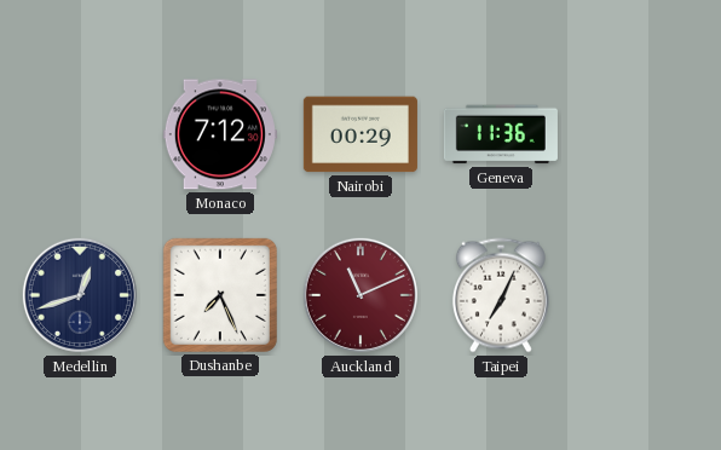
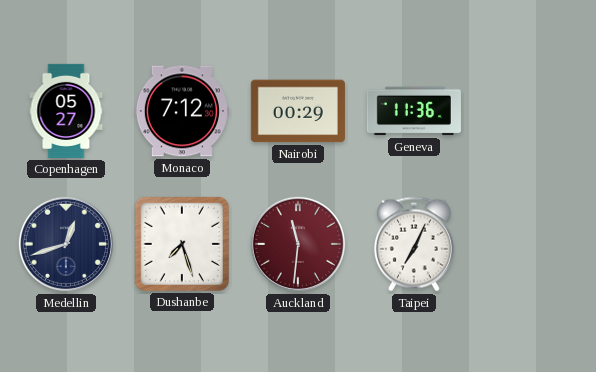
Copenhagen: none -> 05:27
Dushanbe: 7:26 -> 7:27
Auckland: 11:11 -> 11:31
